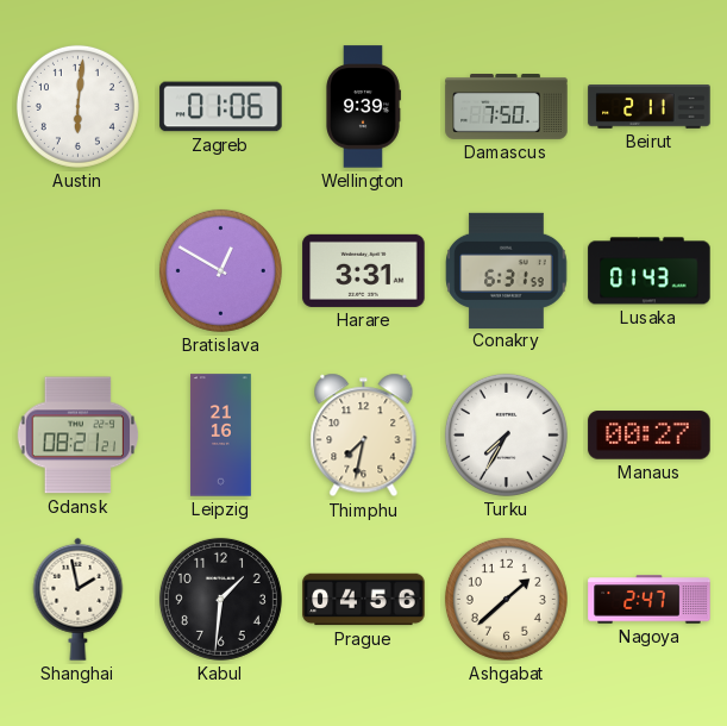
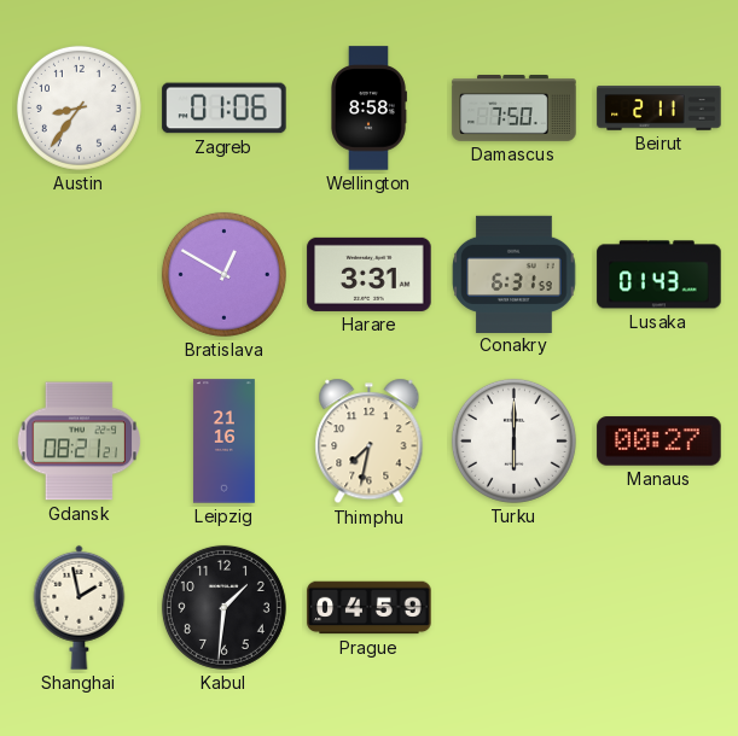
Austin: 6:01 -> 8:36
Wellington: 9:39 -> 8:58
Turku: 7:35 -> 6:00
Prague: 04:56 -> 04:59
Ashgabat: 1:38 -> none
Nagoya: 2:47 -> none
